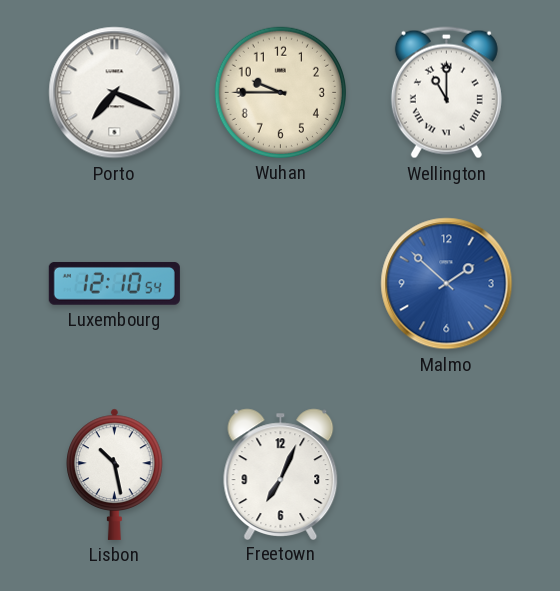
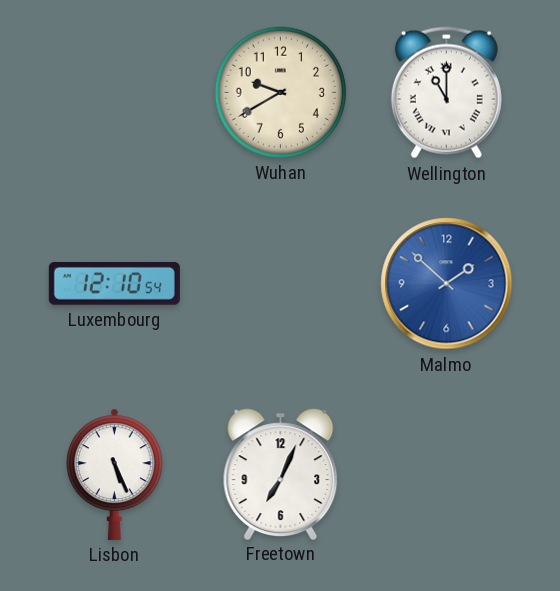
Porto: 7:19 -> none
Wuhan: 9:45 -> 9:40
Lisbon: 10:28 -> 5:26
